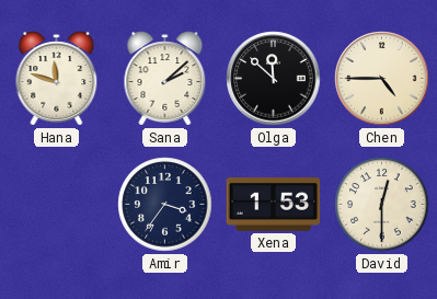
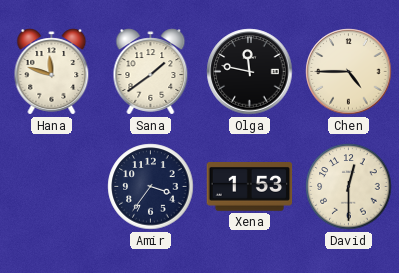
Sana: 2:08 -> 1:39
Olga: 11:52 -> 11:47
